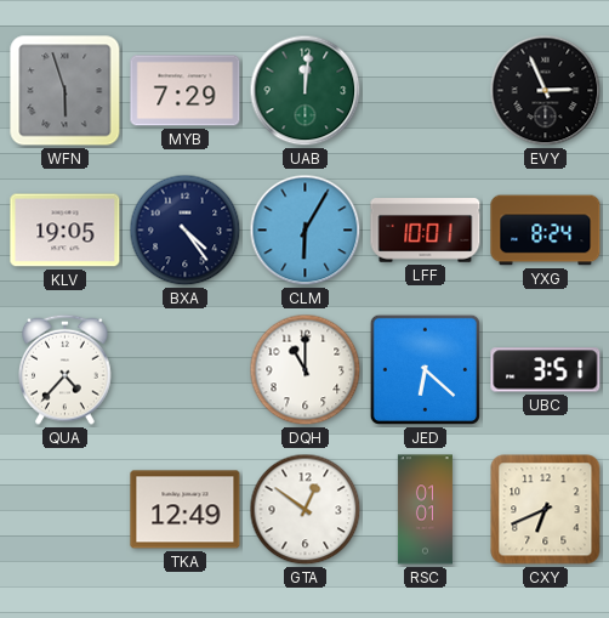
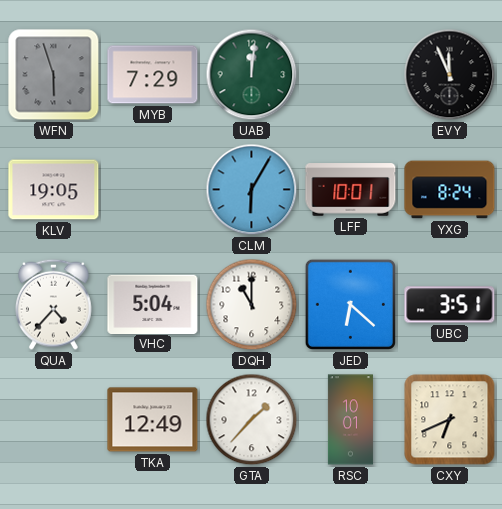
EVY: 2:56 -> 11:56
BXA: 4:24 -> none
VHC: none -> 5:04
GTA: 12:51 -> 1:37
RSC: 01:01 -> 10:01
